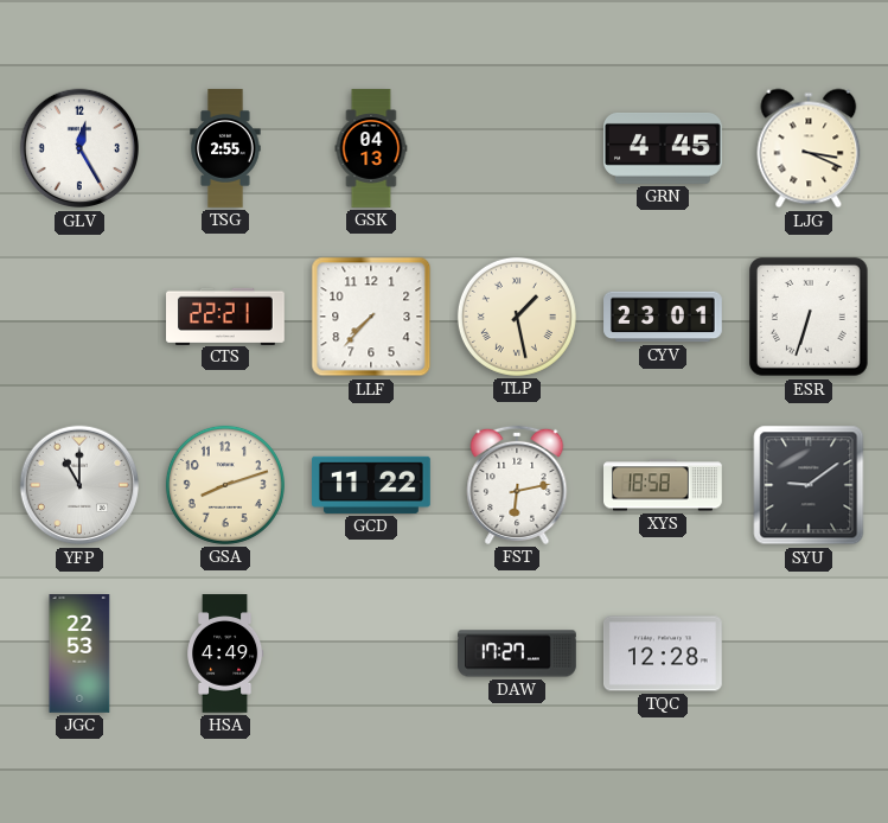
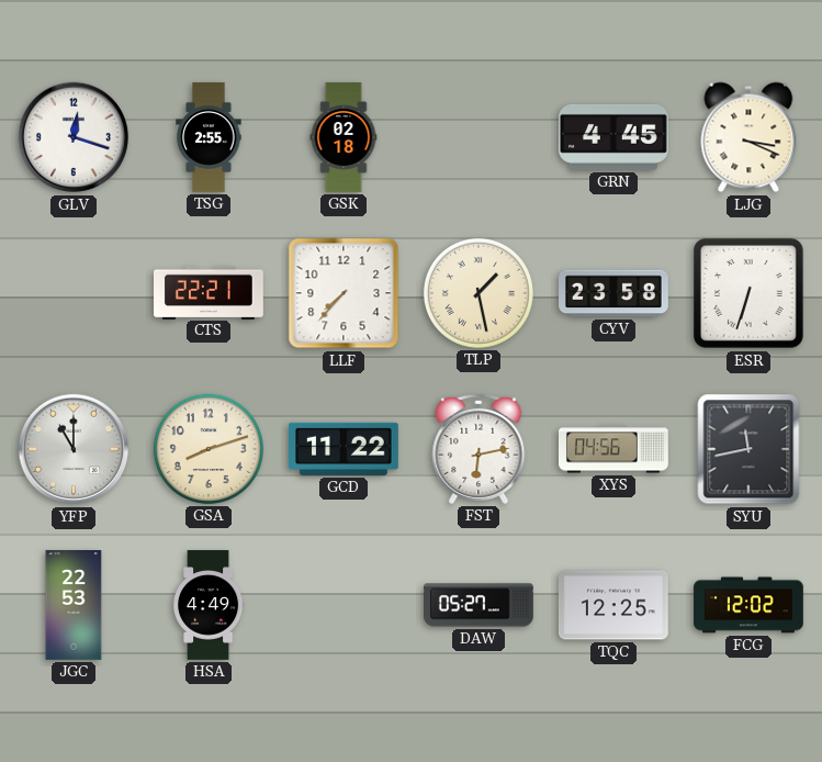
GLV: 12:25 -> 12:18
GSK: 04:13 -> 02:18
CYV: 23:01 -> 23:58
XYS: 18:58 -> 04:56
SYU: 9:09 -> 11:43
DAW: 17:27 -> 05:27
TQC: 12:28 -> 12:25
FCG: none -> 12:02
